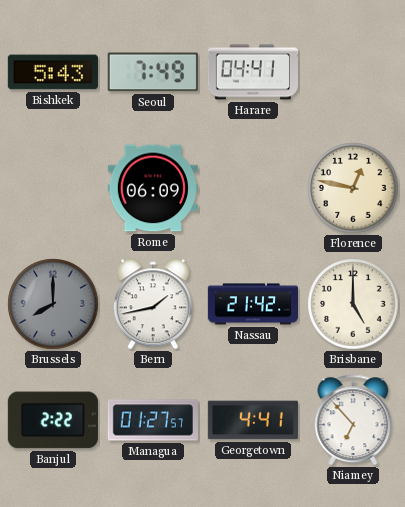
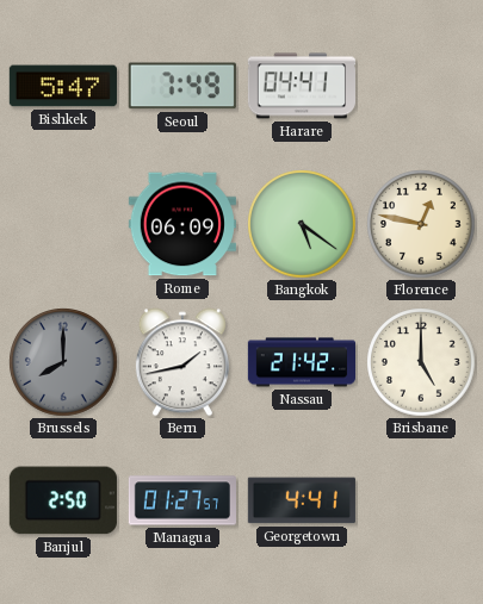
Bishkek: 5:43 -> 5:47
Bangkok: none -> 5:21
Banjul: 2:22 -> 2:50
Niamey: 6:53 -> none
